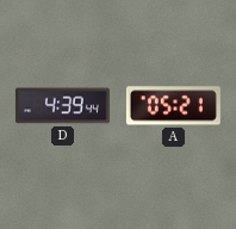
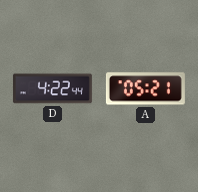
D: 4:39 -> 4:22
